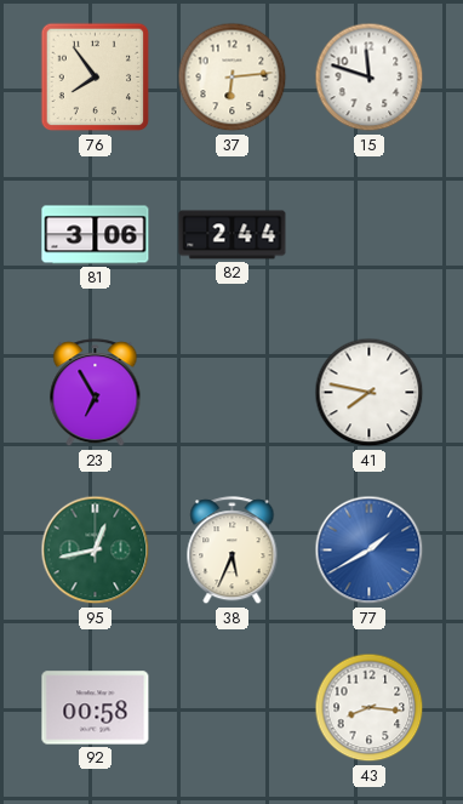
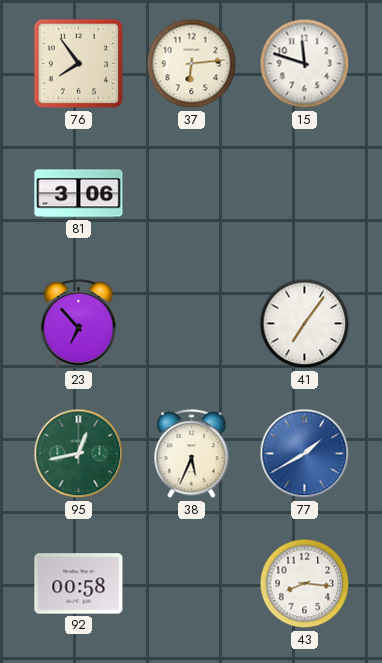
82: 2:44 -> none
23: 6:55 -> 6:53
41: 7:47 -> 7:06
